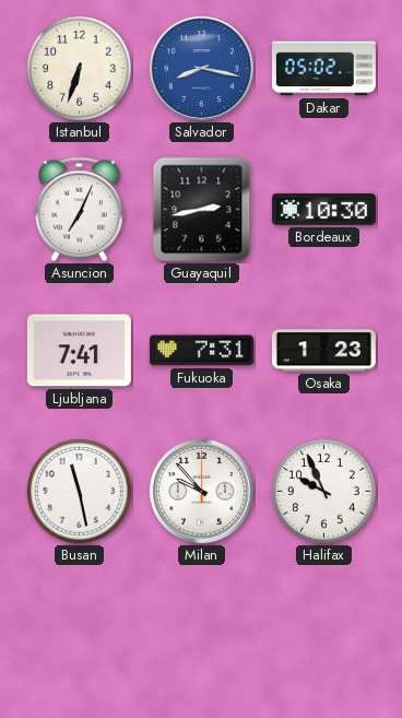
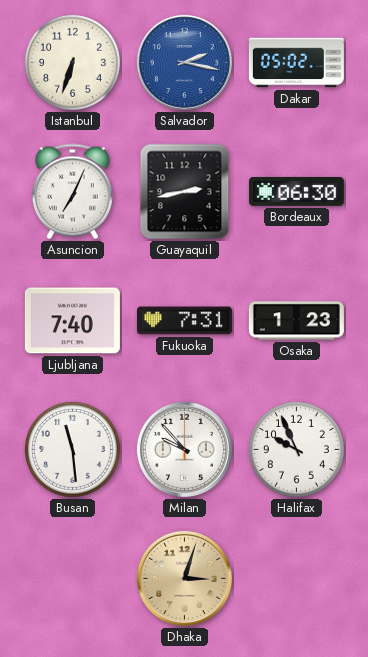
Salvador: 8:17 -> 2:17
Bordeaux: 10:30 -> 06:30
Ljubljana: 7:41 -> 7:40
Busan: 11:28 -> 11:29
Dhaka: none -> 3:03
